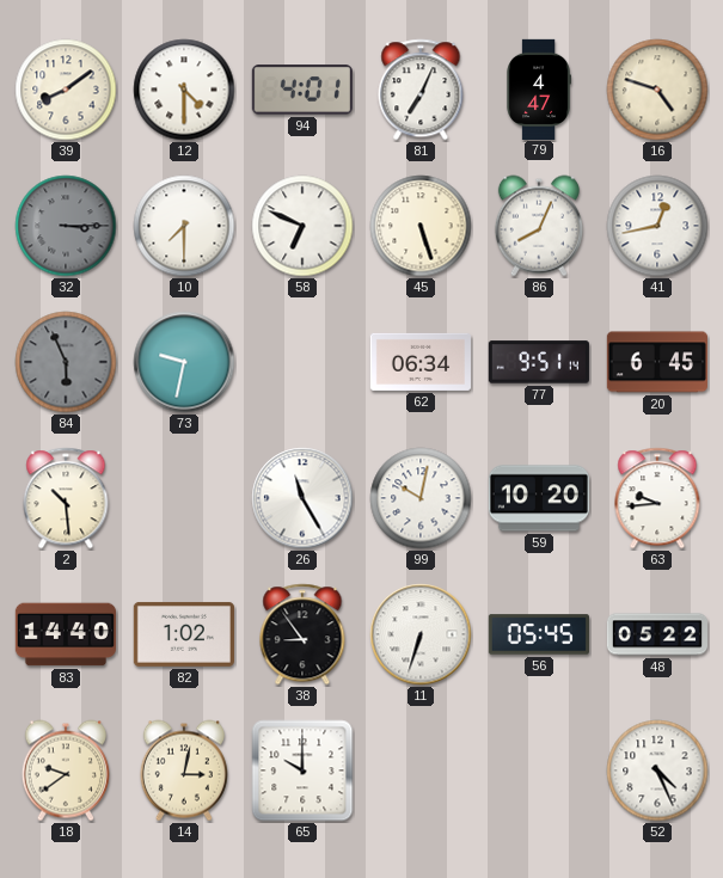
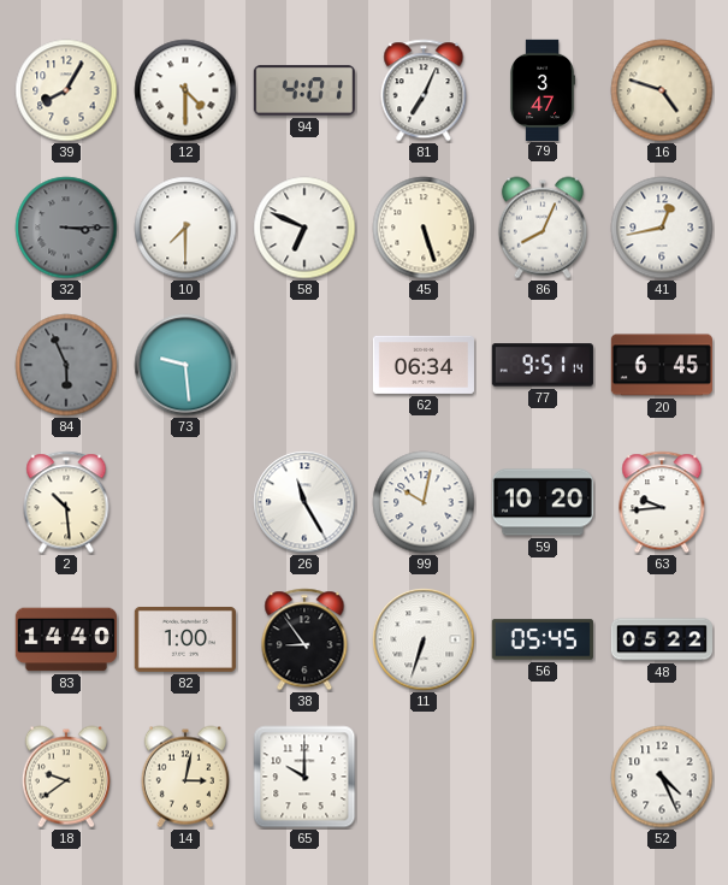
39: 8:09 -> 8:05
79: 4:47 -> 3:47
73: 9:32 -> 9:29
82: 1:02 -> 1:00
